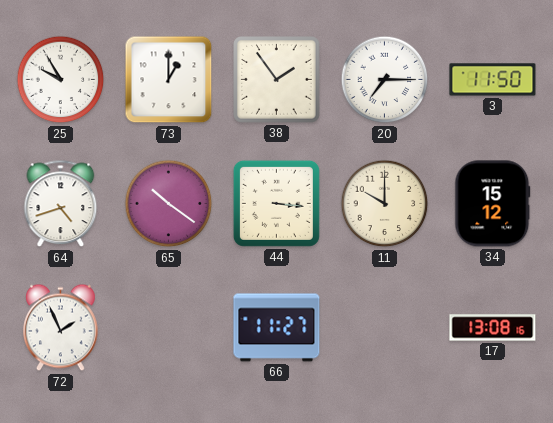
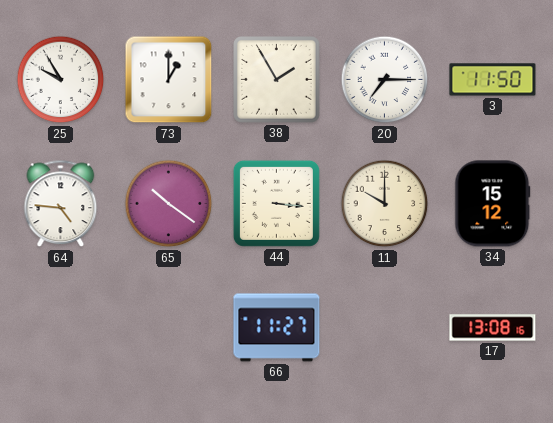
38: 1:54 -> 1:55
64: 4:42 -> 4:46
72: 1:56 -> none
